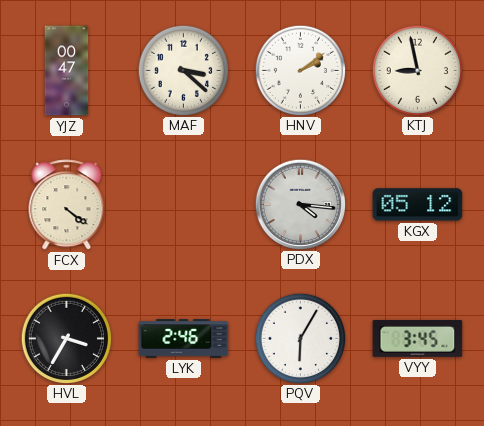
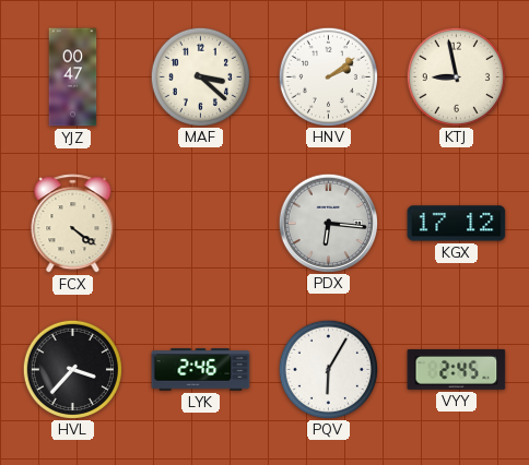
PDX: 4:16 -> 6:16
KGX: 05:12 -> 17:12
HVL: 3:35 -> 3:37
VYY: 3:45 -> 2:45
